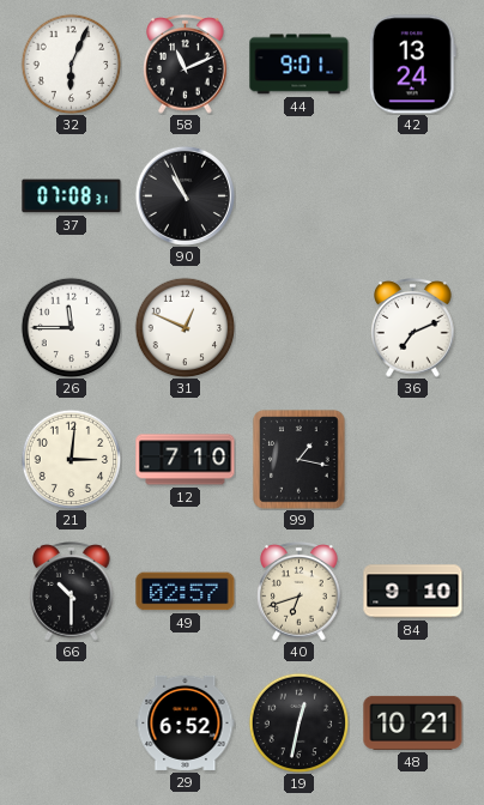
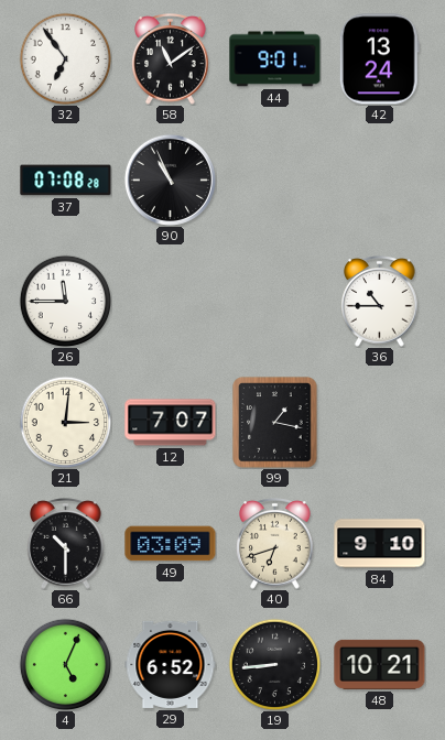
32: 6:04 -> 6:54
58: 11:11 -> 11:09
37: 07:08:31 -> 07:08:28
31: 12:49 -> none
36: 7:11 -> 10:45
12: 7:10 -> 7:07
49: 02:57 -> 03:09
4: none -> 5:04
19: 12:32 -> 8:44
